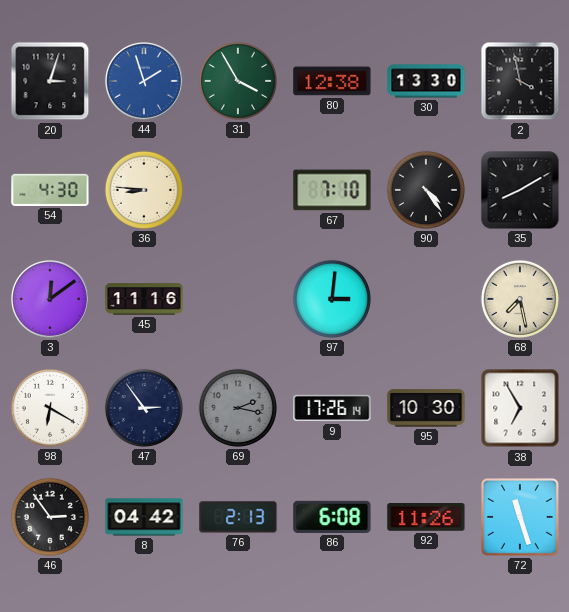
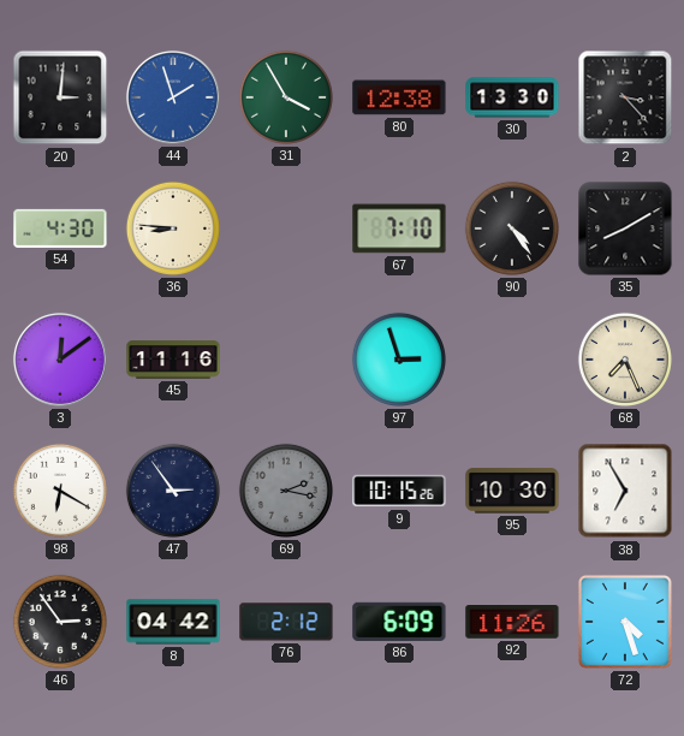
20: 3:03 -> 3:01
2: 3:58 -> 3:23
97: 3:01 -> 2:57
68: 7:28 -> 7:26
9: 17:26 -> 10:15
76: 2:13 -> 2:12
86: 6:08 -> 6:09
72: 11:27 -> 4:27
